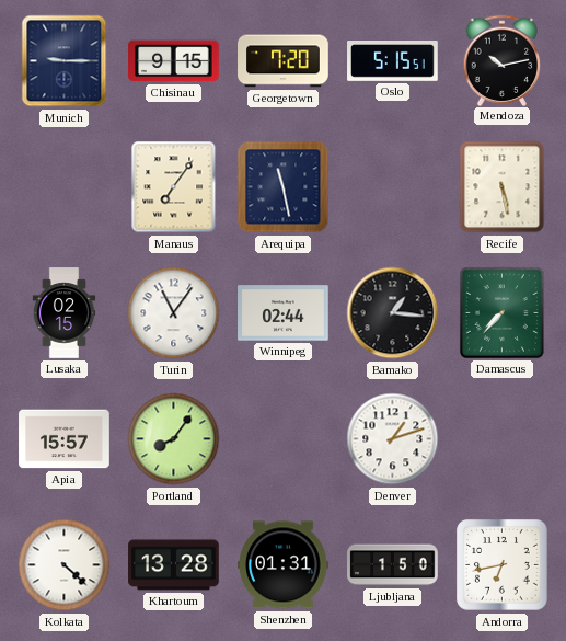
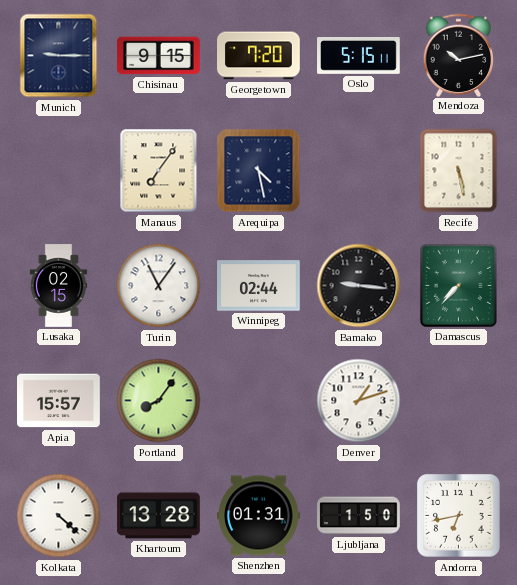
Oslo: 5:15:51 -> 5:15:11
Arequipa: 11:28 -> 4:28
Bamako: 1:16 -> 9:16
